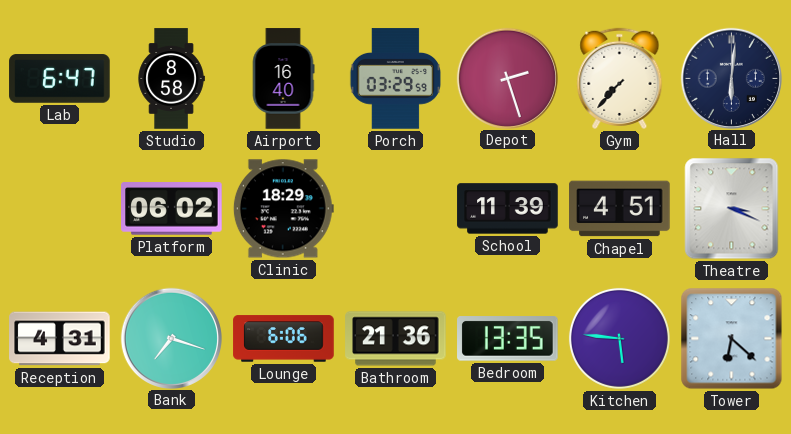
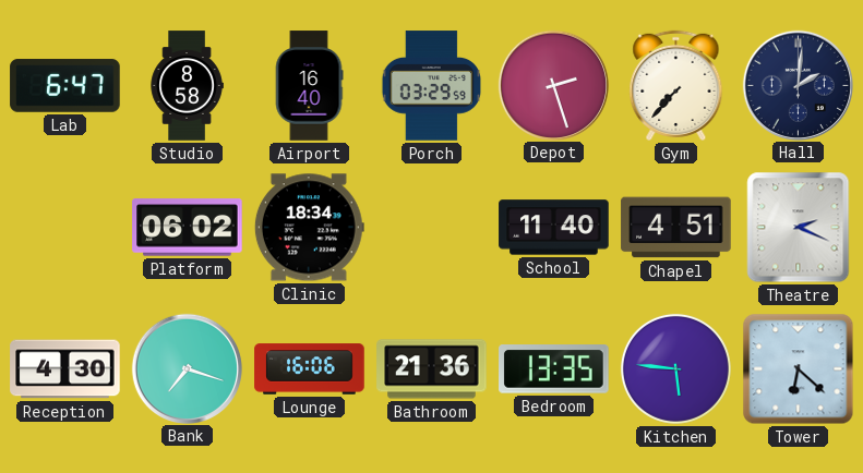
Hall: 6:01 -> 2:01
Clinic: 18:29 -> 18:34
School: 11:39 -> 11:40
Theatre: 3:19 -> 2:19
Reception: 4:31 -> 4:30
Lounge: 6:06 -> 16:06
